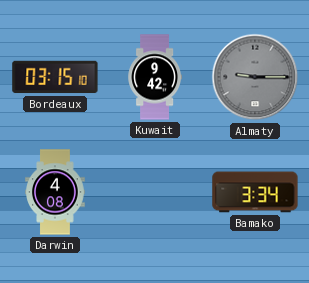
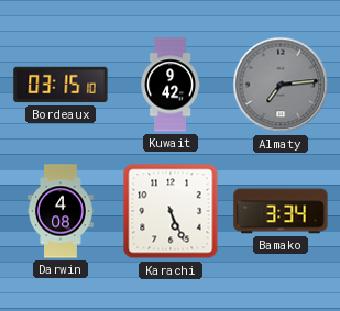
Almaty: 9:15 -> 7:14
Karachi: none -> 5:26
